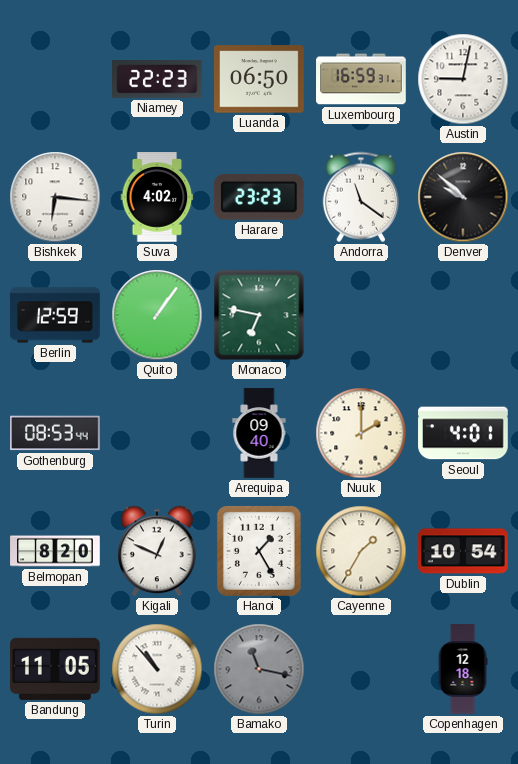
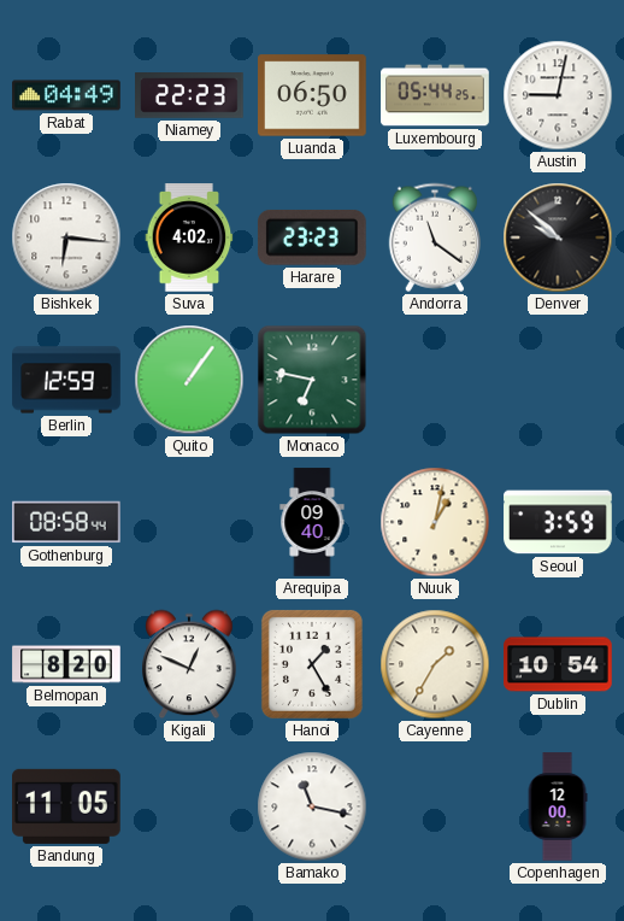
Rabat: none -> 04:49
Luxembourg: 16:59 -> 05:44
Gothenburg: 08:53 -> 08:58
Nuuk: 2:00 -> 1:02
Seoul: 4:01 -> 3:59
Turin: 10:53 -> none
Bamako dial: grey -> white
Copenhagen: 12:18 -> 12:00
